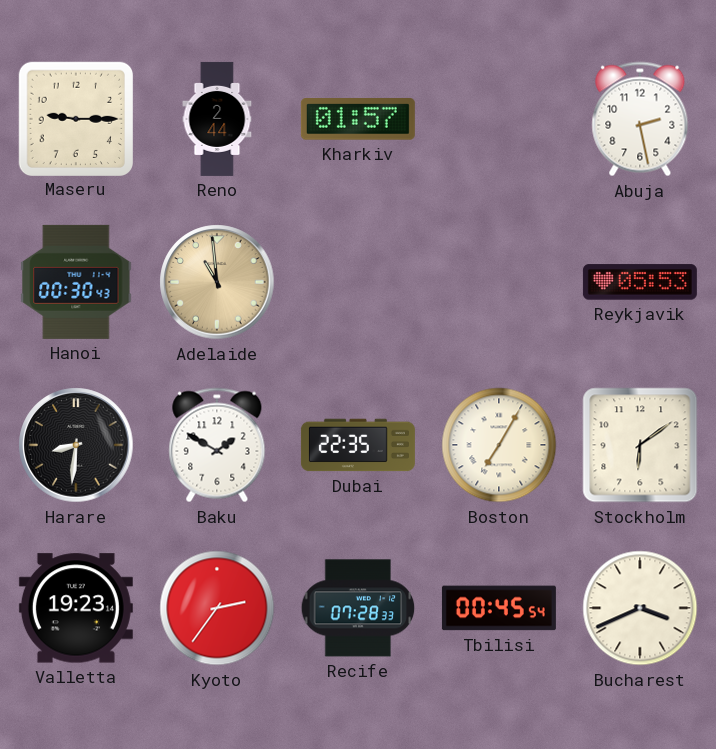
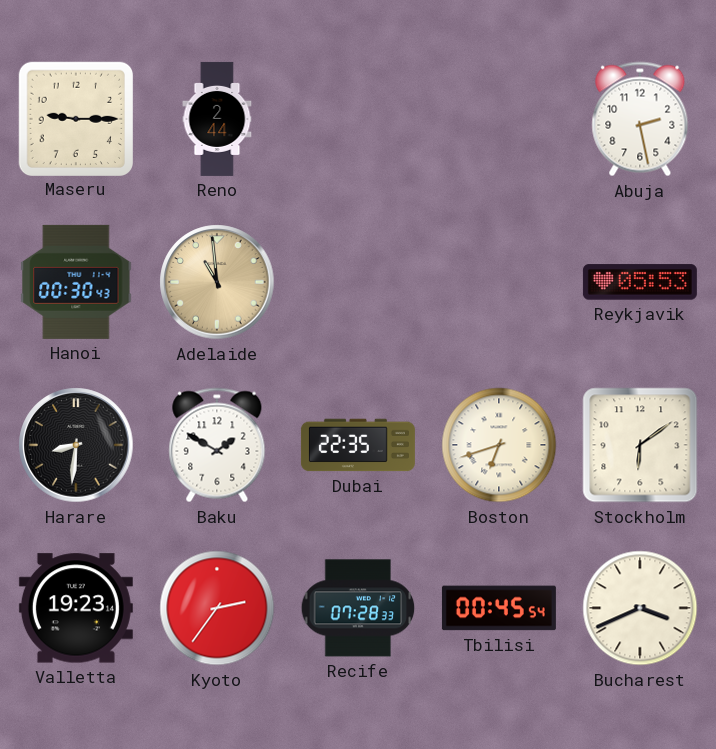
Kharkiv: 01:57 -> none
Boston: 7:05 -> 6:42
